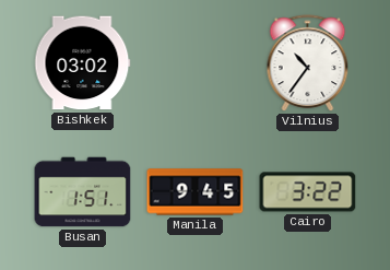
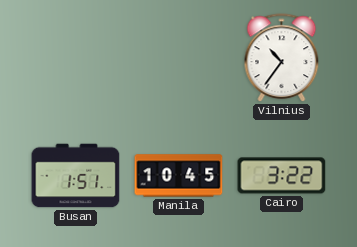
Bishkek: 03:02 -> none
Manila: 9:45 -> 10:45
